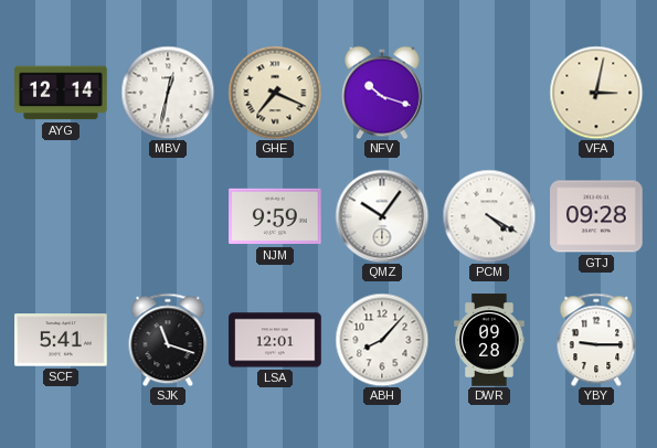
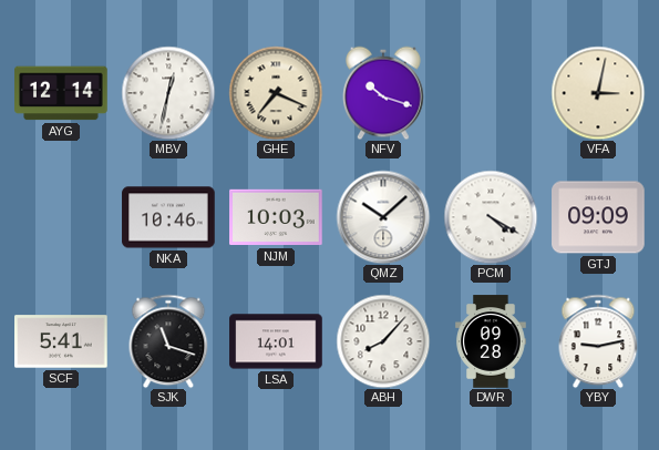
NKA: none -> 10:46
NJM: 9:59 -> 10:03
QMZ: 10:06 -> 10:08
GTJ: 09:28 -> 09:09
LSA: 12:01 -> 14:01
YBY: 9:15 -> 9:13
